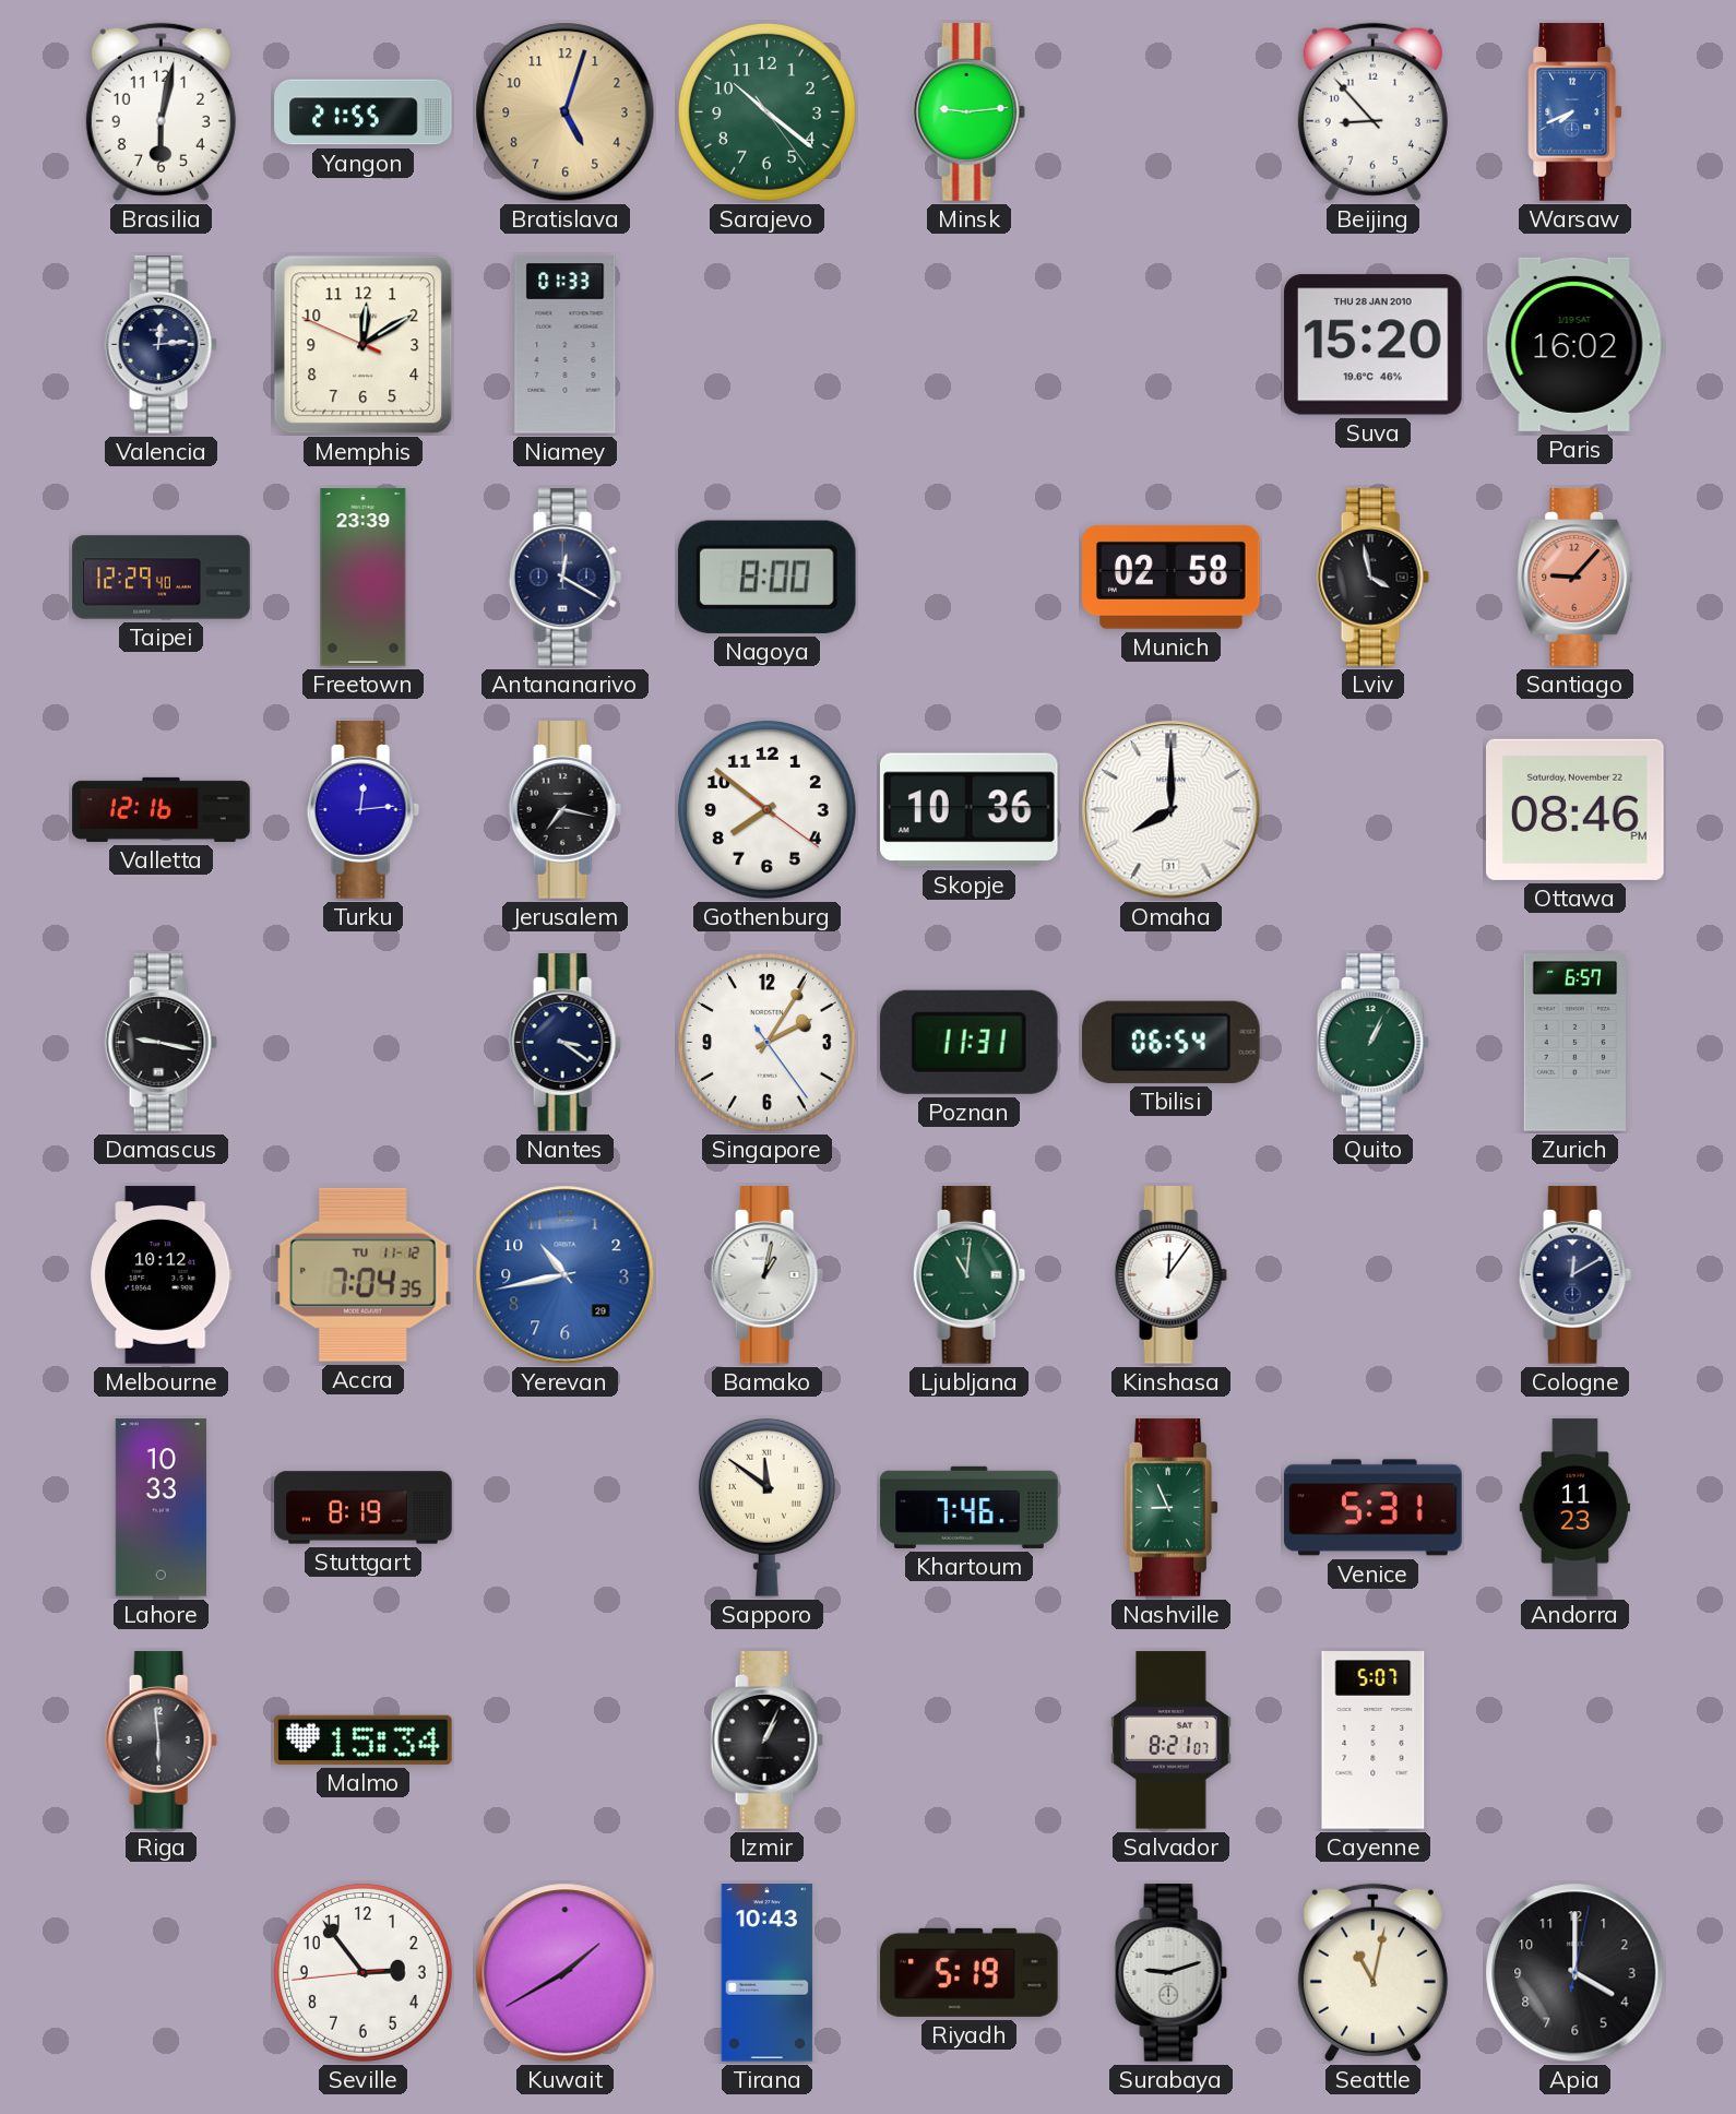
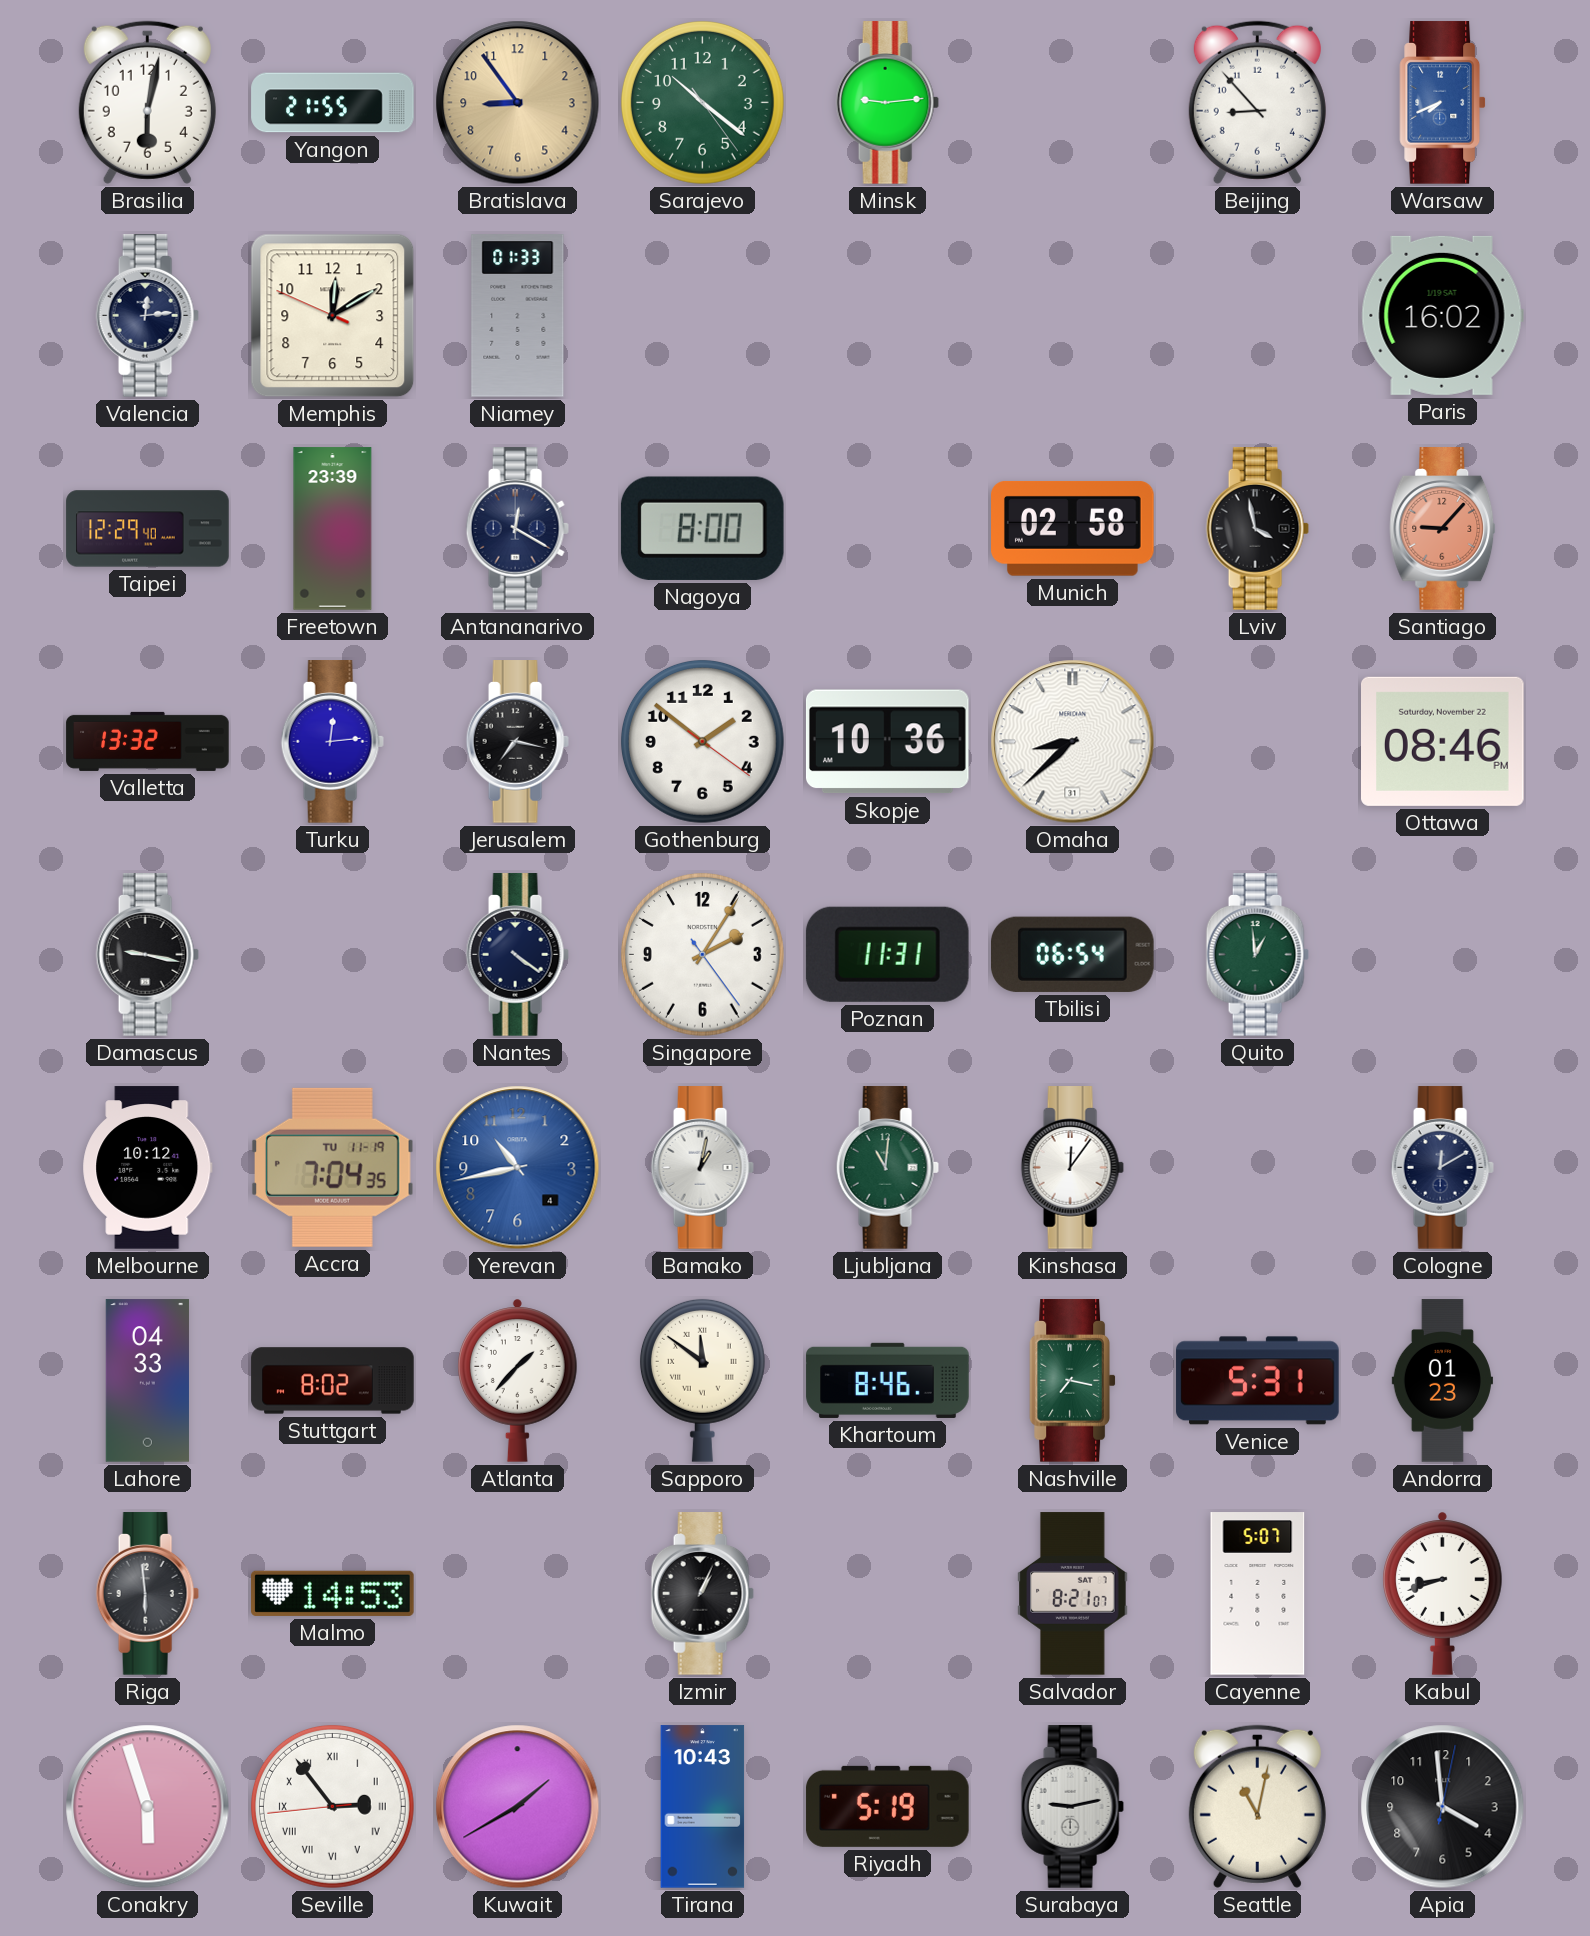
Bratislava: 5:03 -> 8:54
Suva: 15:20 -> none
Valletta: 12:16 -> 13:32
Gothenburg: 7:51 -> 1:51
Omaha: 8:00 -> 8:38
Nantes: 3:21 -> 4:21
Quito: 1:04 -> 12:59
Zurich: 6:57 -> none
Accra date: TU 11-12 -> TU 11-19
Yerevan date: 29 -> 4
Lahore: 10:33 -> 04:33
Stuttgart: 8:19 -> 8:02
Atlanta: none -> 1:37
Khartoum: 7:46 -> 8:46
Nashville: 8:56 -> 7:17
Andorra: 11:23 -> 01:23
Malmo: 15:34 -> 14:53
Kabul: none -> 8:42
Conakry: none -> 5:57
Seville numerals: Arabic -> Roman
Surabaya: 9:12 -> 9:13
Apia: 4:00 -> 3:59
